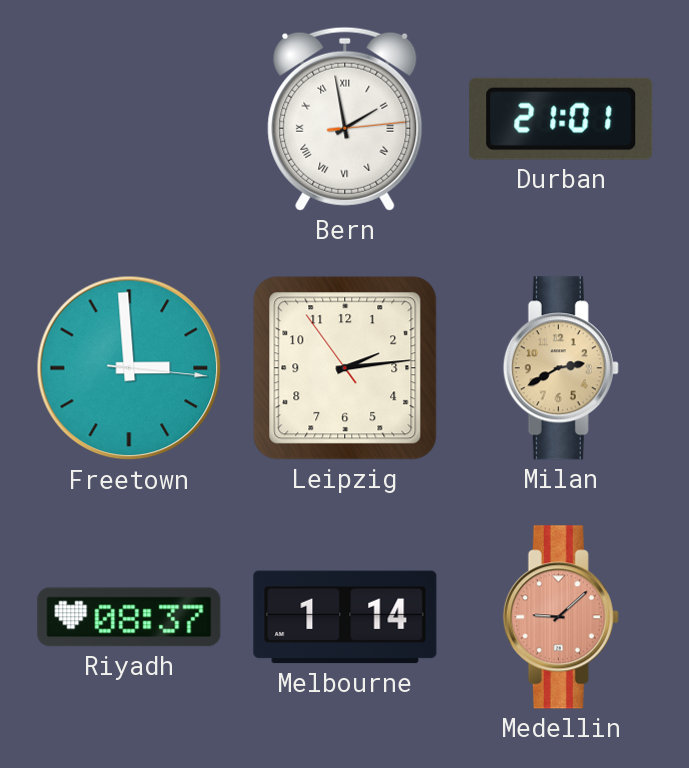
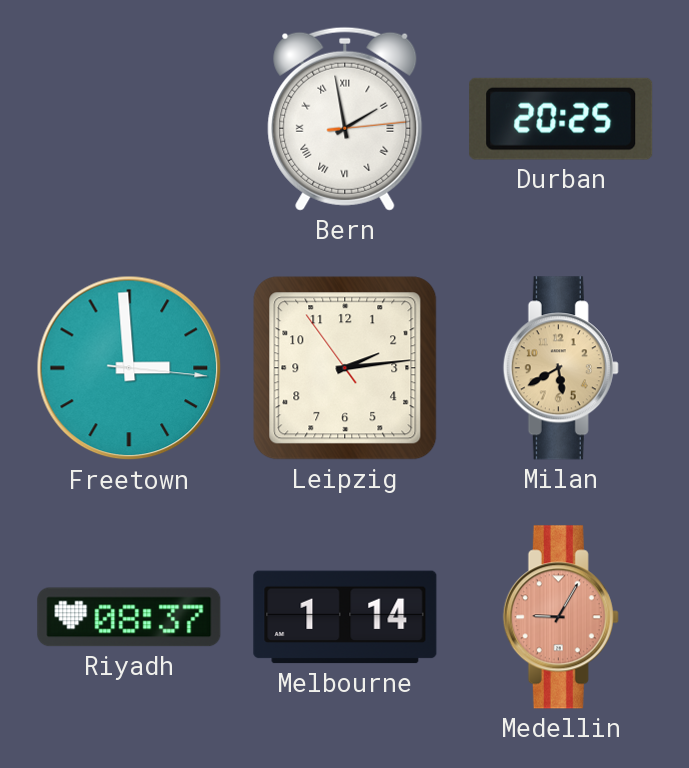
Durban: 21:01 -> 20:25
Milan: 2:40 -> 5:40
Medellin: 9:08 -> 9:05
